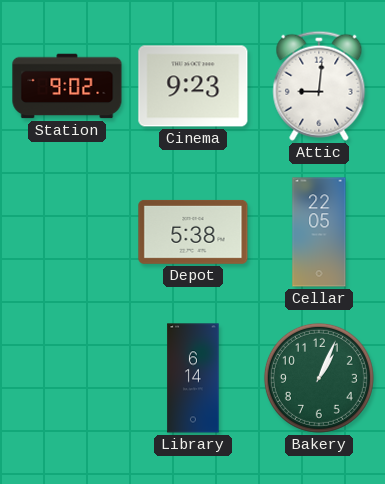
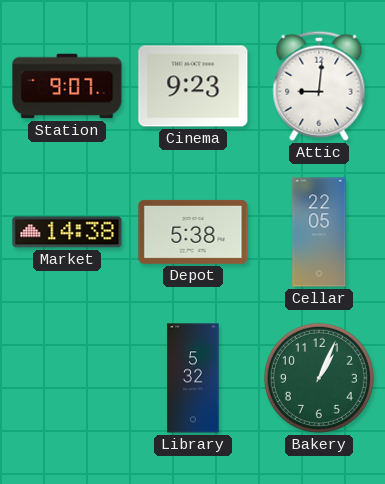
Station: 9:02 -> 9:07
Market: none -> 14:38
Library: 6:14 -> 5:32
